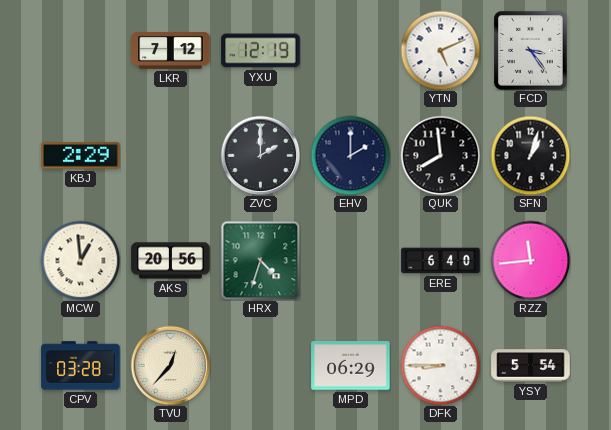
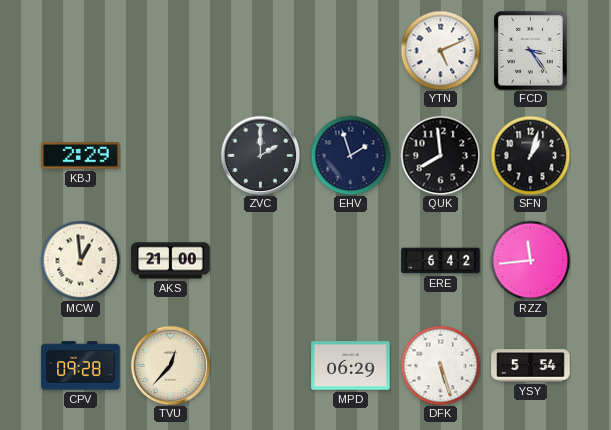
LKR: 7:12 -> none
YXU: 12:19 -> none
EHV: 2:00 -> 1:57
AKS: 20:56 -> 21:00
HRX: 4:33 -> none
ERE: 6:40 -> 6:42
CPV: 03:28 -> 09:28
DFK: 8:45 -> 5:27
